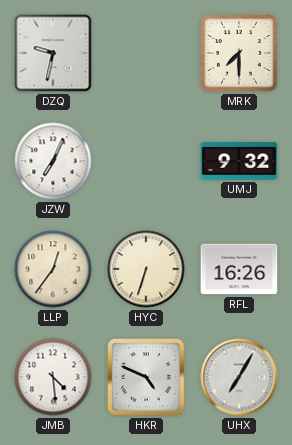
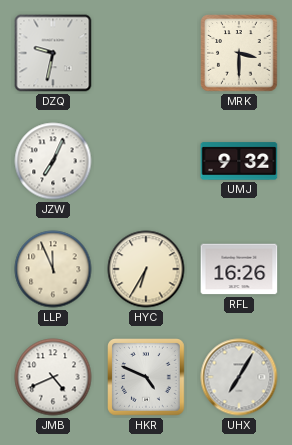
MRK: 7:30 -> 3:30
LLP: 12:36 -> 11:56
HYC: 6:33 -> 6:35
JMB: 4:29 -> 4:41
